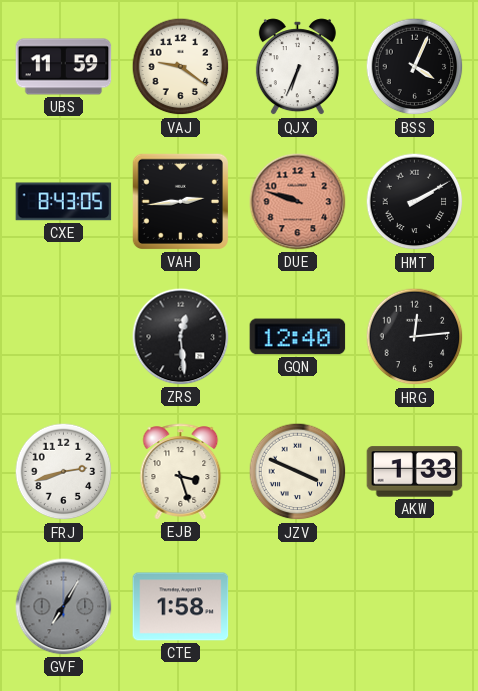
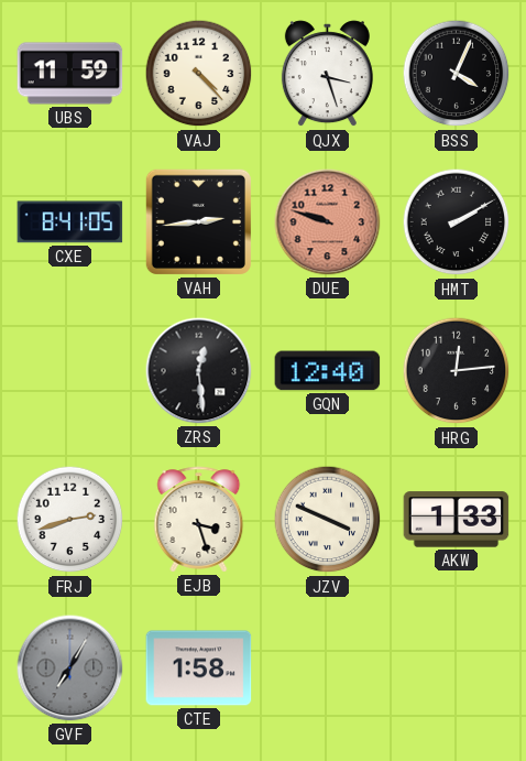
VAJ: 9:21 -> 4:23
QJX: 6:34 -> 3:27
CXE: 8:43 -> 8:41
